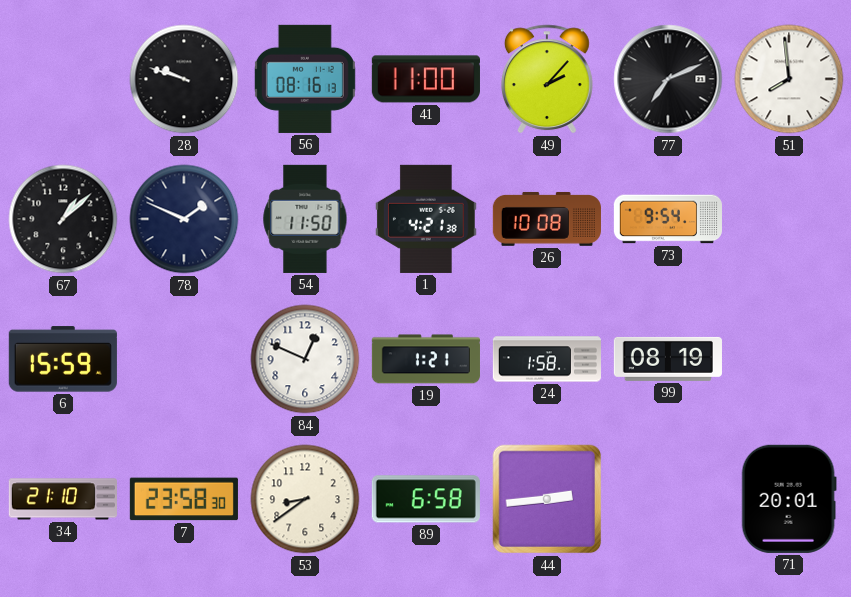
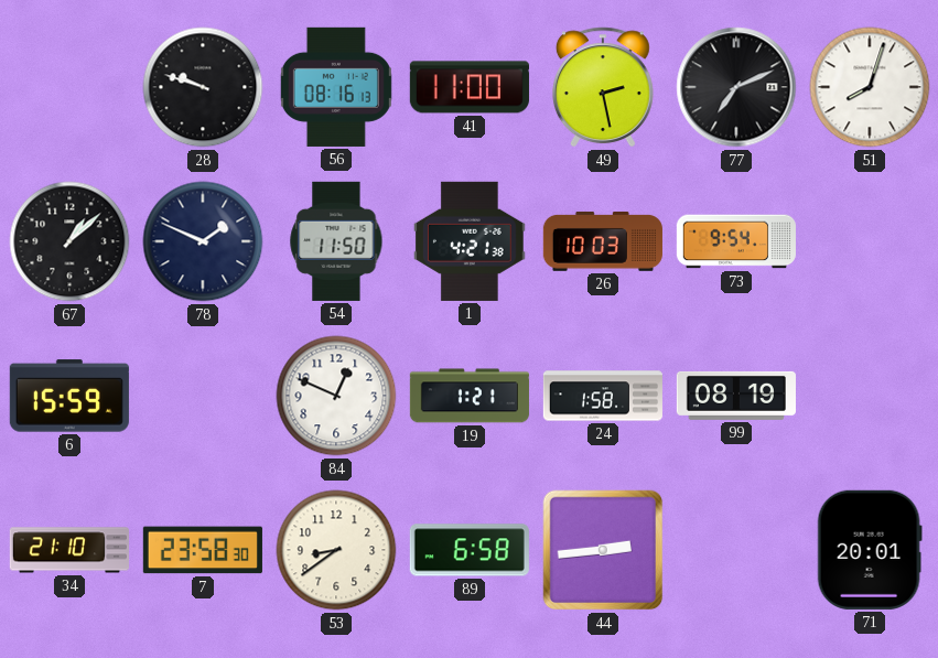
49: 2:07 -> 2:28
51: 7:59 -> 8:03
26: 10:08 -> 10:03
